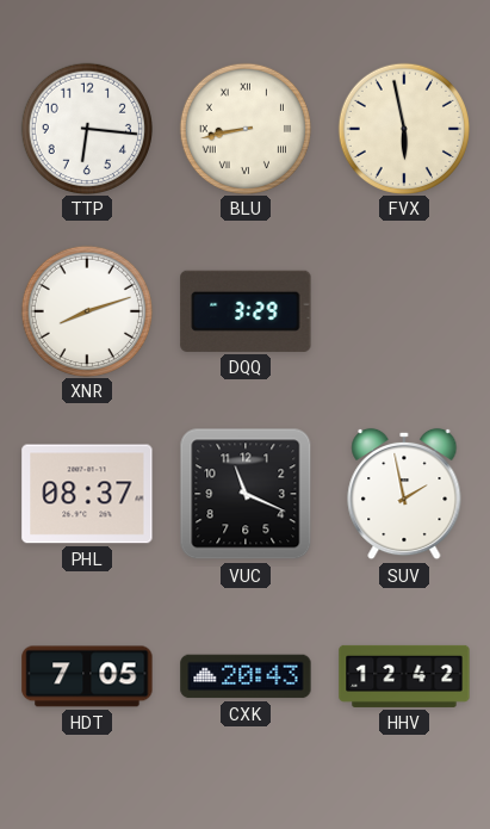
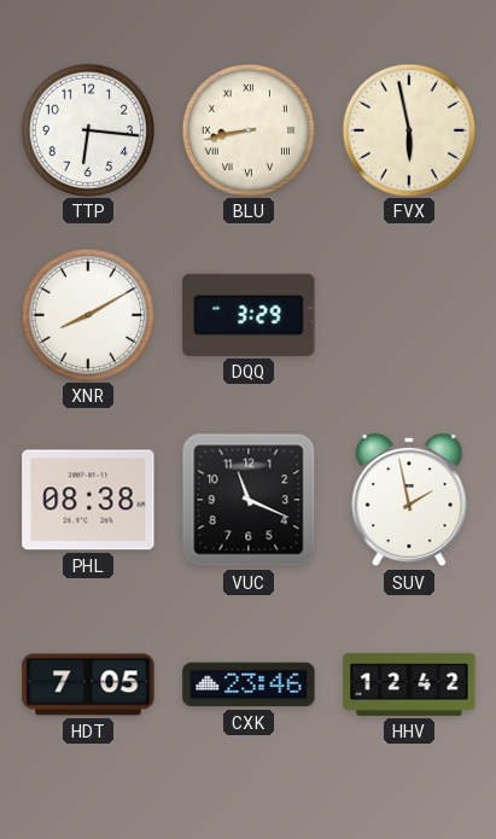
XNR: 8:12 -> 8:10
PHL: 08:37 -> 08:38
CXK: 20:43 -> 23:46
